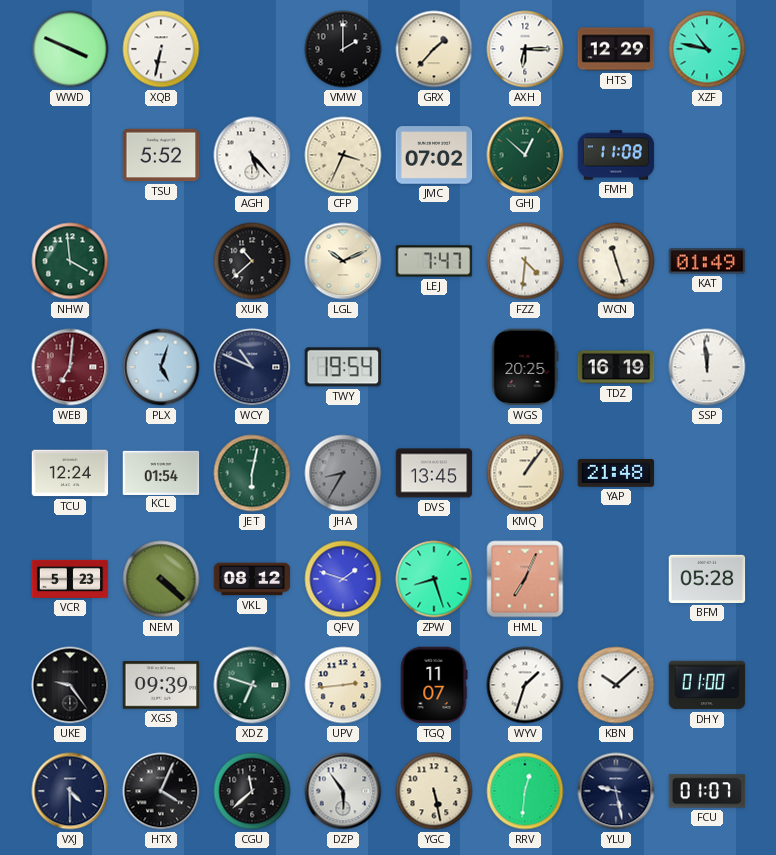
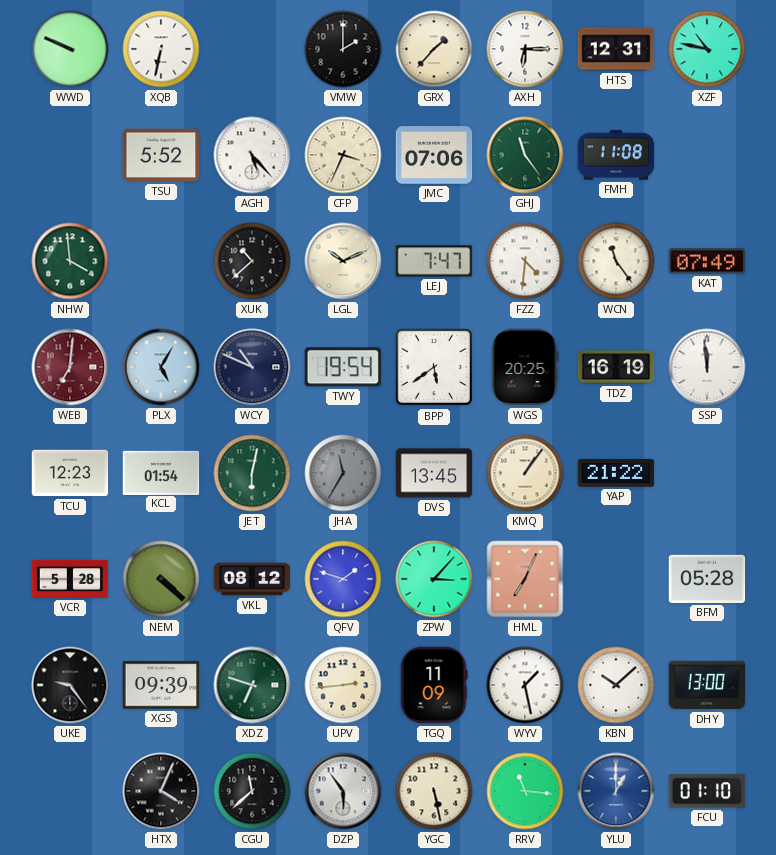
WWD: 3:49 -> 9:49
HTS: 12:29 -> 12:31
JMC: 07:02 -> 07:06
GHJ: 12:52 -> 11:24
WCN: 11:27 -> 11:24
KAT: 01:49 -> 07:49
PLX: 5:03 -> 5:05
BPP: none -> 5:39
TCU: 12:24 -> 12:23
JHA: 8:35 -> 11:35
YAP: 21:48 -> 21:22
VCR: 5:23 -> 5:28
ZPW: 8:27 -> 3:07
TGQ: 11:07 -> 11:09
WYV: 1:33 -> 1:28
DHY: 01:00 -> 13:00
VXJ: 4:30 -> none
RRV: 12:31 -> 11:16
YLU: 9:28 -> 1:00
YLU dial: navy -> blue
FCU: 01:07 -> 01:10
